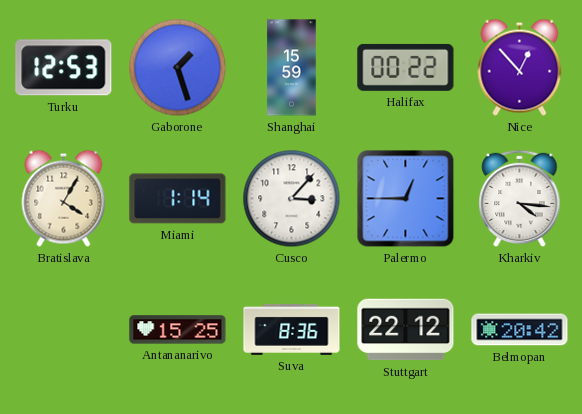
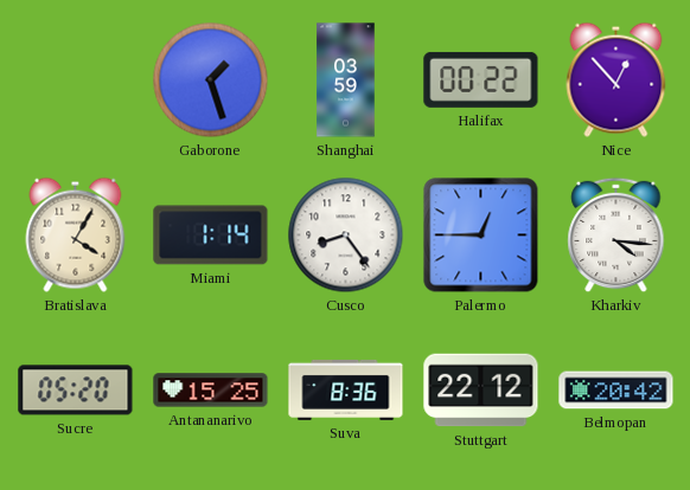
Turku: 12:53 -> none
Shanghai: 15:59 -> 03:59
Cusco: 3:07 -> 8:24
Sucre: none -> 05:20
